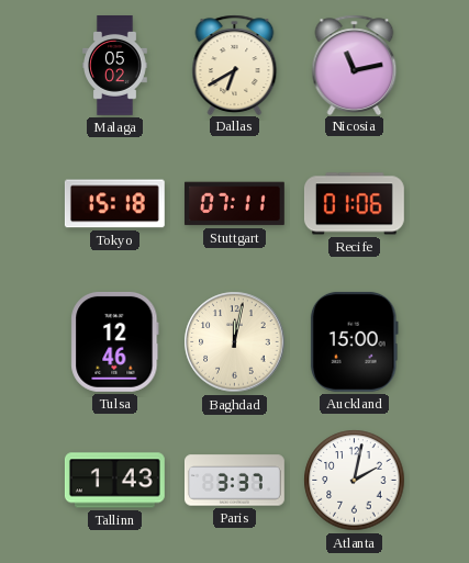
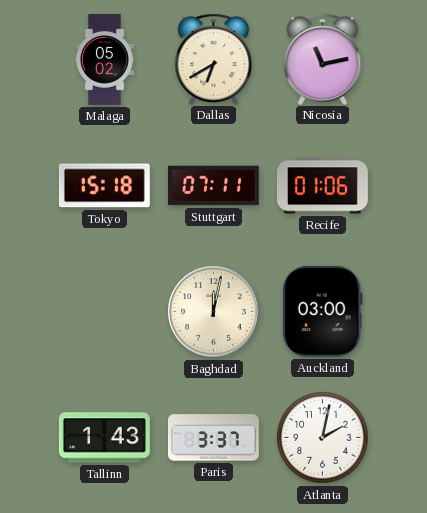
Tulsa: 12:46 -> none
Auckland: 15:00 -> 03:00
